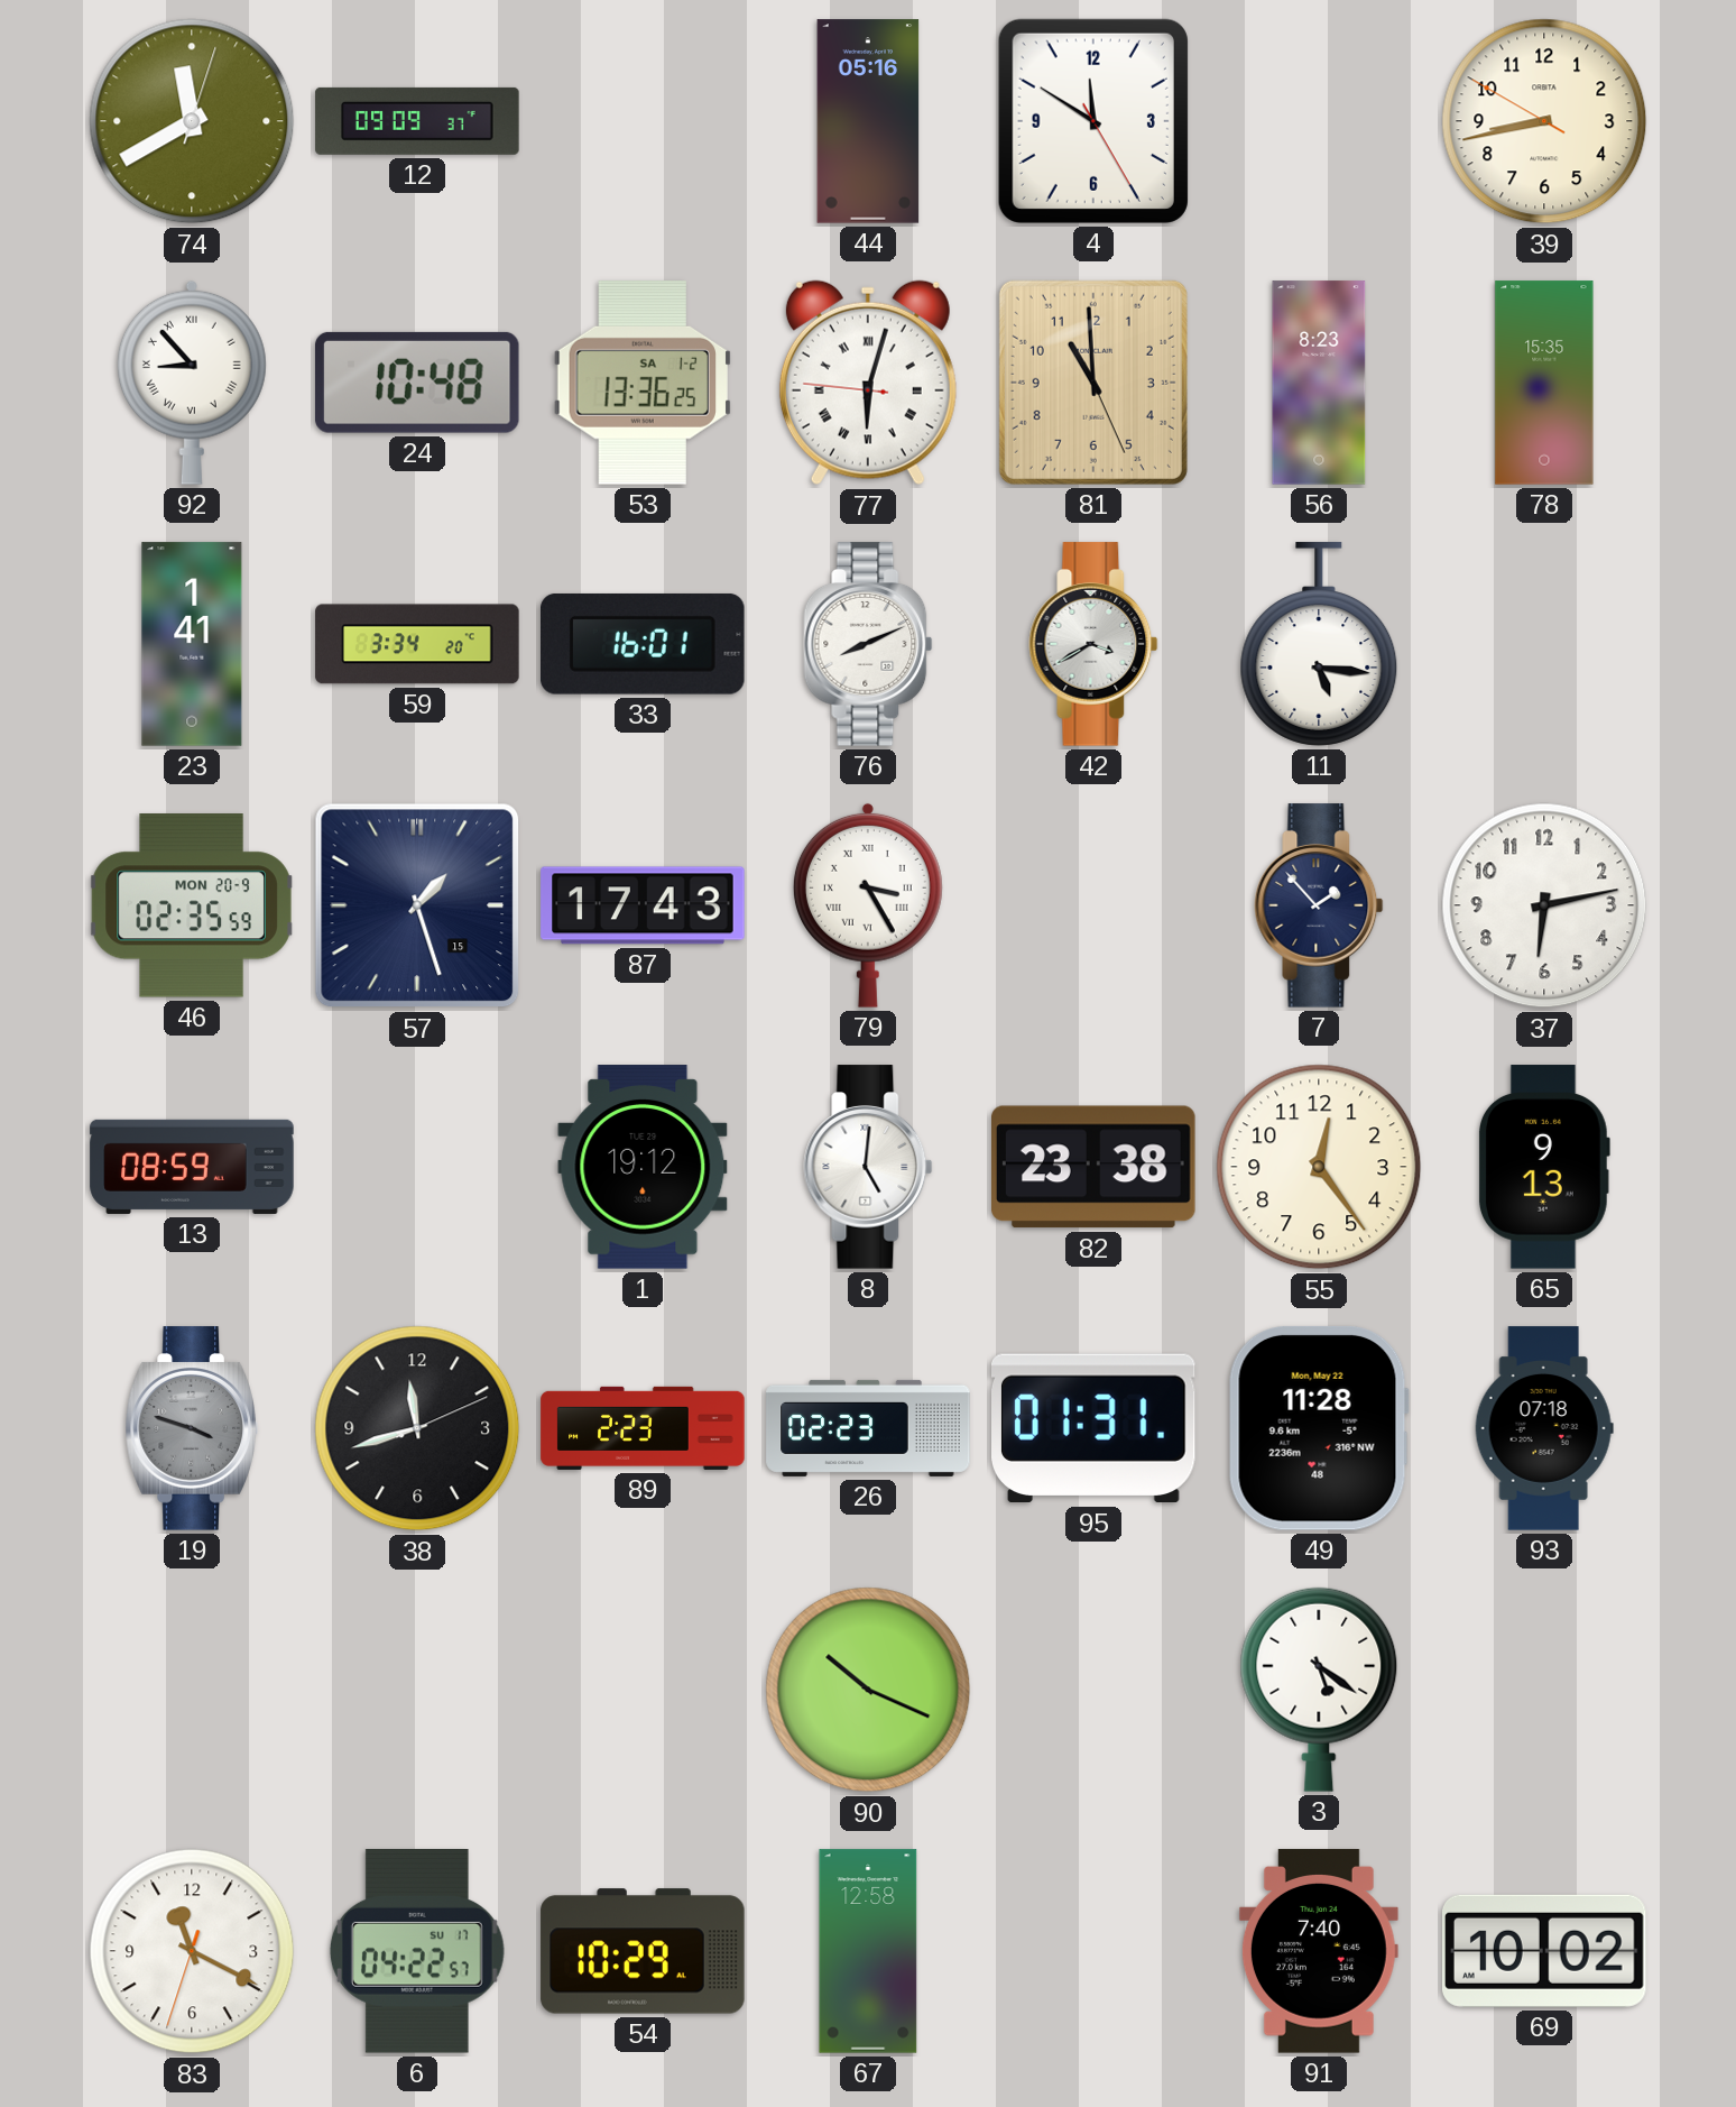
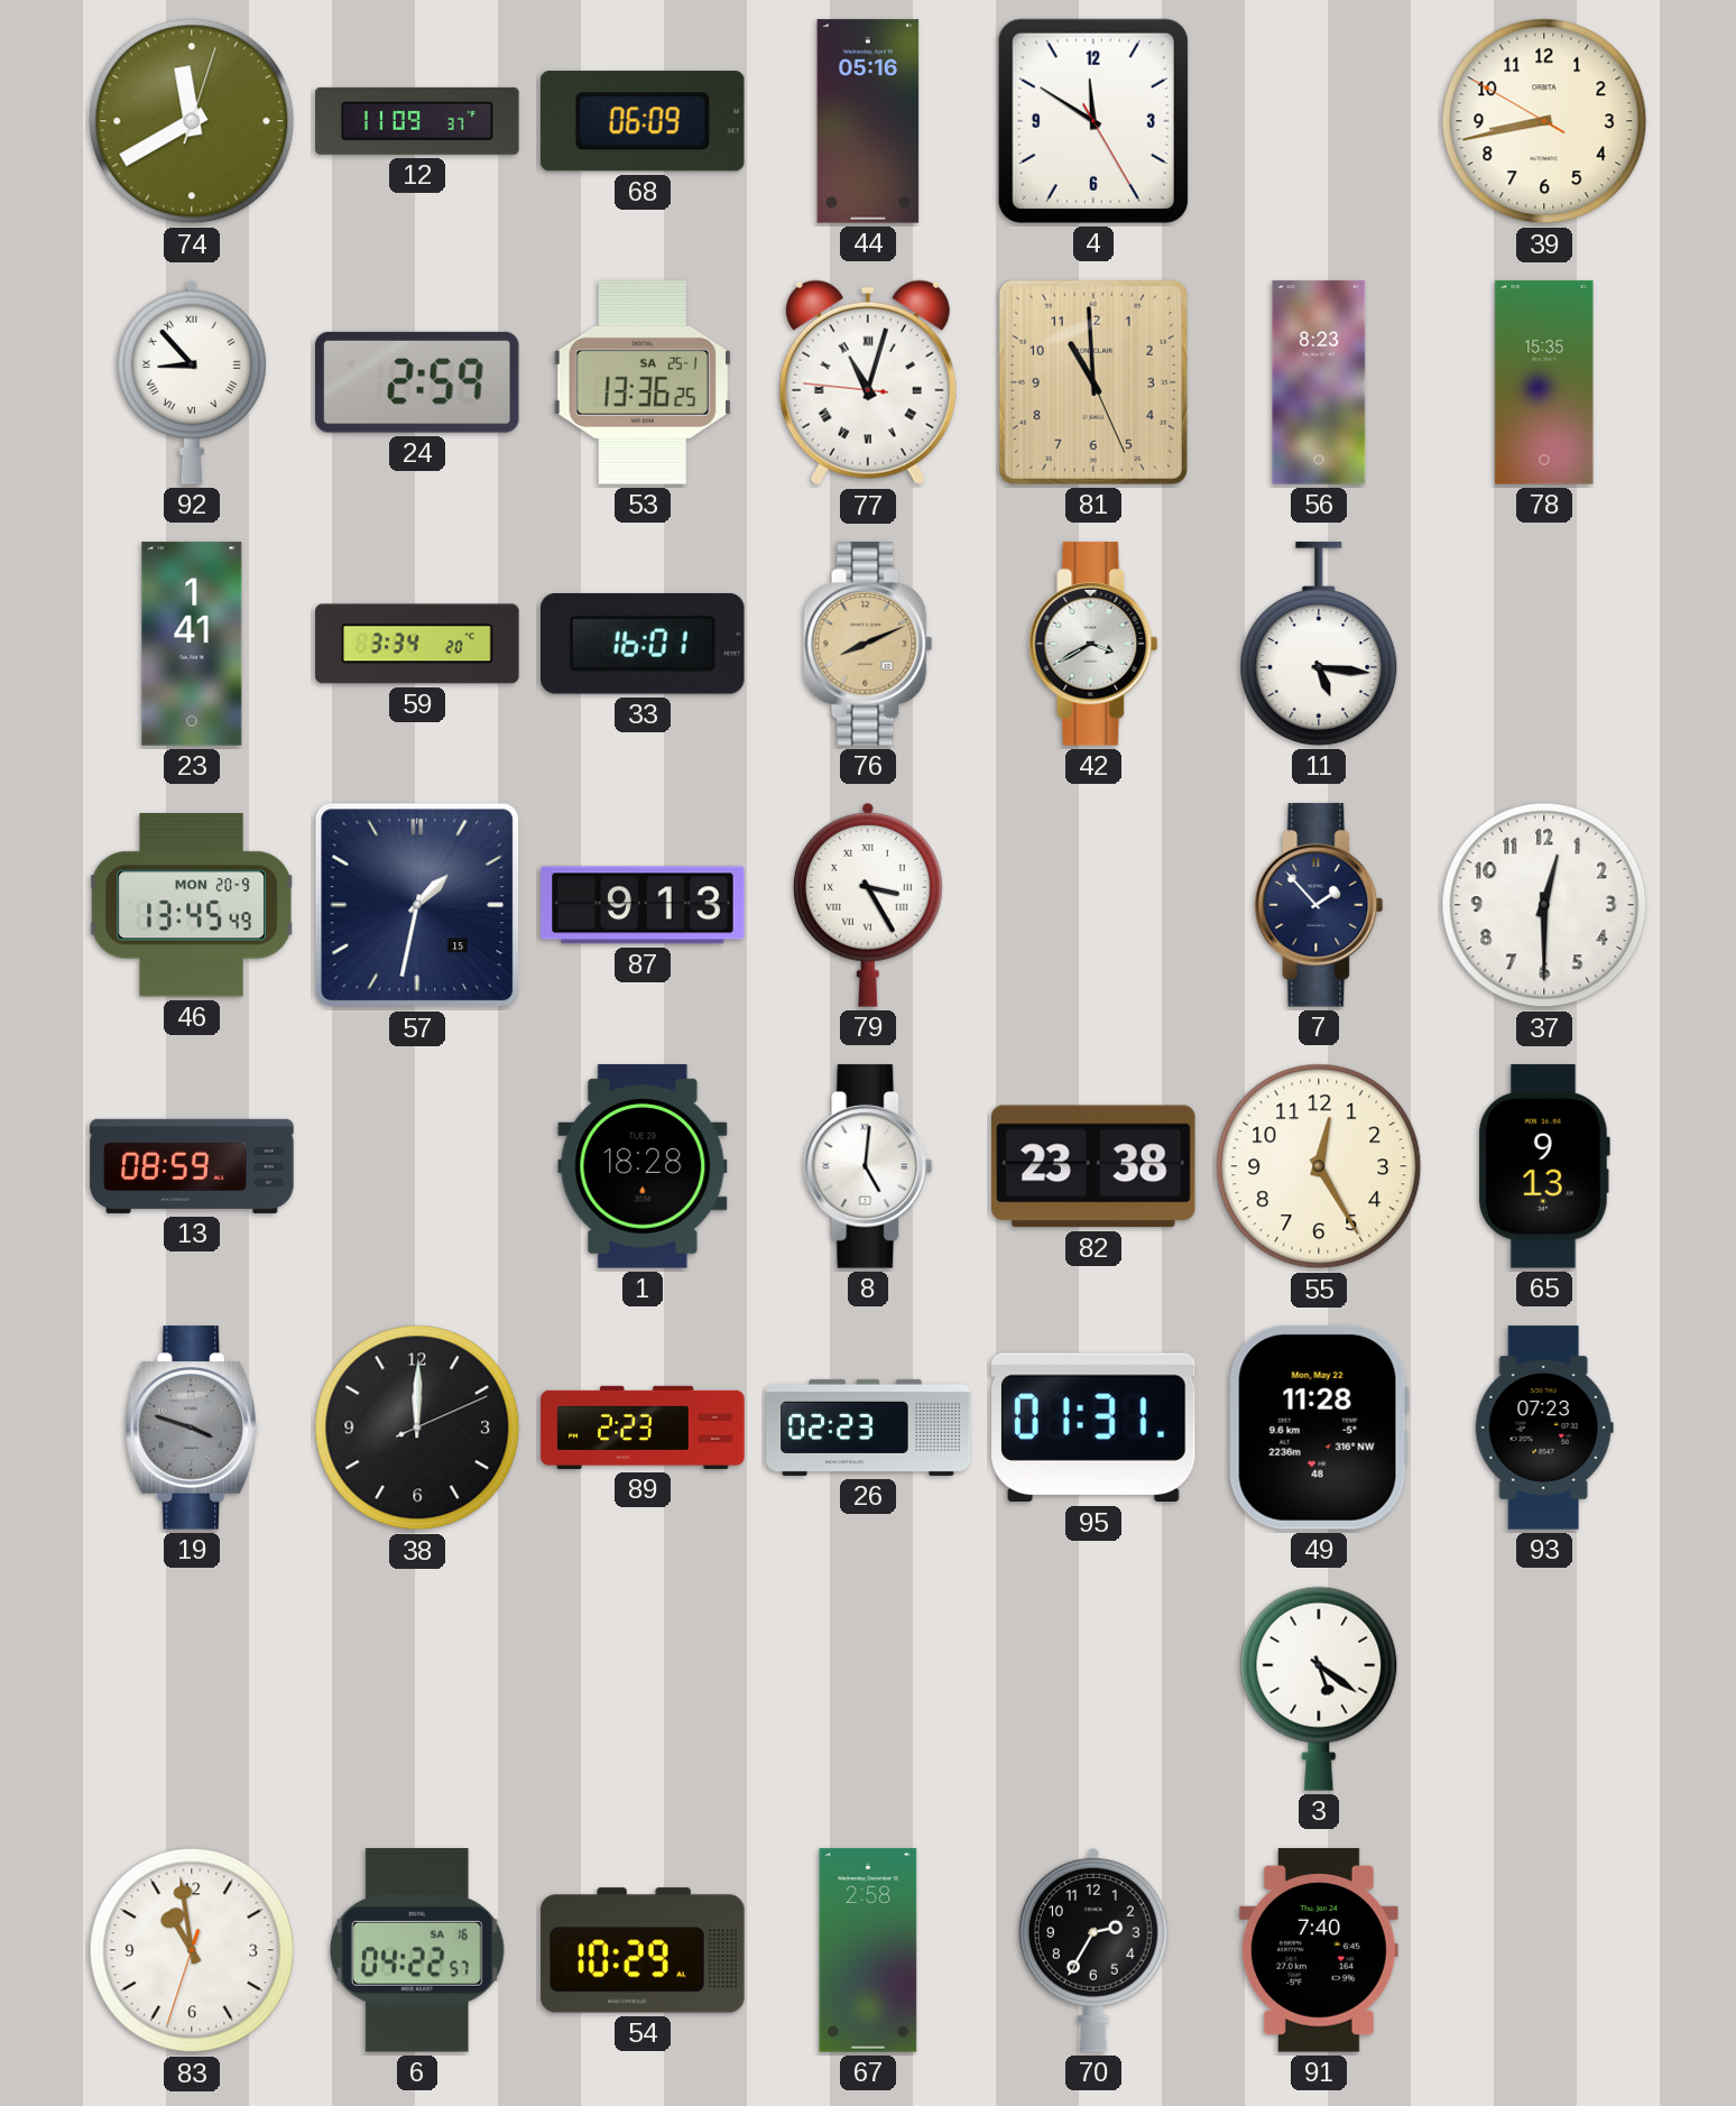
12: 09:09 -> 11:09
68: none -> 06:09
24: 10:48 -> 2:59
53 date: SA 1-2 -> SA 25-1
77: 6:02 -> 11:02
76 dial: white -> champagne
46: 02:35 -> 13:45
57: 1:27 -> 1:32
87: 17:43 -> 9:13
37: 6:13 -> 12:30
1: 19:12 -> 18:28
55: 12:24 -> 12:25
38: 11:42 -> 12:00
93: 07:18 -> 07:23
90: 10:19 -> none
83: 11:19 -> 10:58
6 date: SU 17 -> SA 16
67: 12:58 -> 2:58
70: none -> 2:35
69: 10:02 -> none
